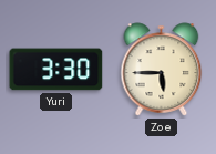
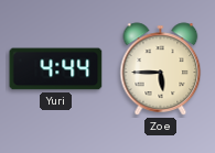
Yuri: 3:30 -> 4:44
